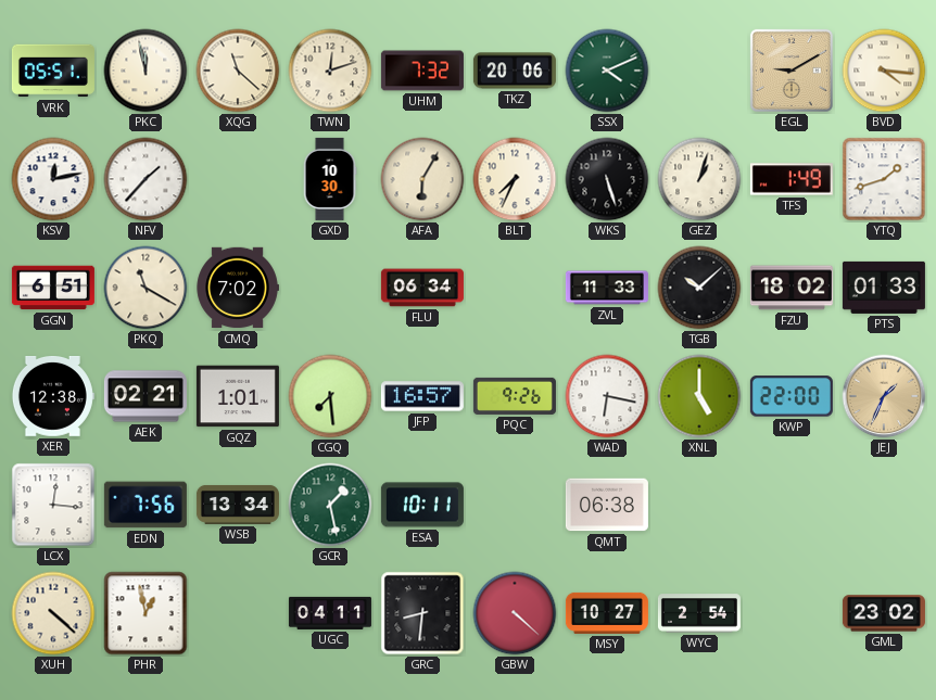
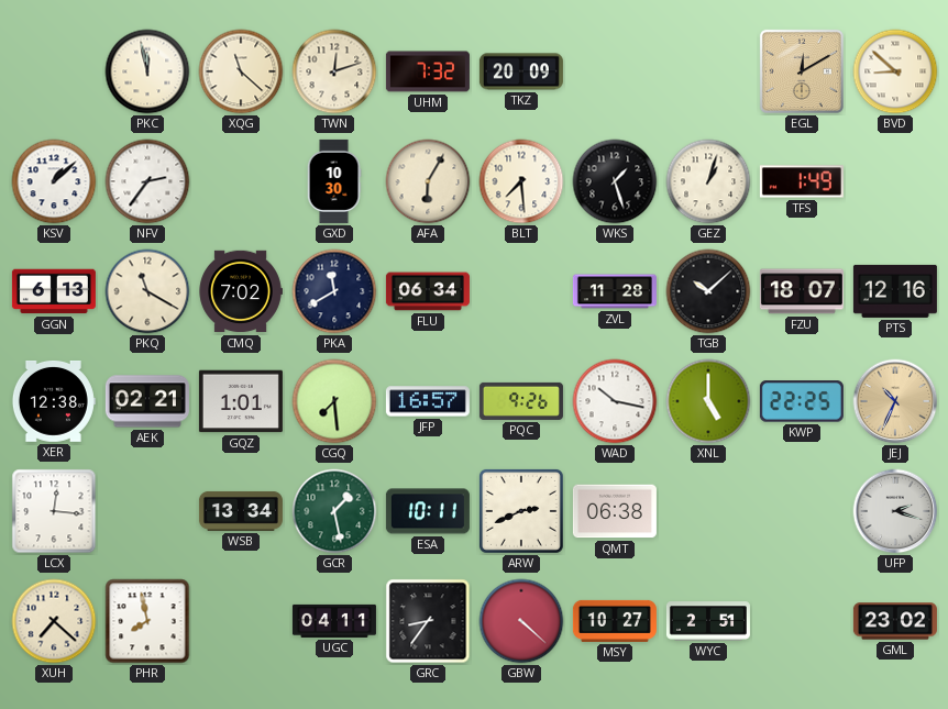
VRK: 05:51 -> none
TKZ: 20:06 -> 20:09
SSX: 4:11 -> none
EGL: 9:10 -> 12:10
BVD: 4:16 -> 8:52
KSV: 12:13 -> 1:08
NFV: 1:37 -> 2:36
BLT: 7:34 -> 7:29
WKS: 5:27 -> 1:27
YTQ: 1:42 -> none
GGN: 6:51 -> 6:13
PKA: none -> 11:40
ZVL: 11:33 -> 11:28
FZU: 18:02 -> 18:07
PTS: 01:33 -> 12:16
WAD: 6:17 -> 10:17
KWP: 22:00 -> 22:25
JEJ: 1:34 -> 10:34
EDN: 7:56 -> none
ARW: none -> 2:41
UFP: none -> 2:18
XUH: 4:22 -> 7:22
PHR: 12:58 -> 7:58
GRC: 8:31 -> 8:36
WYC: 2:54 -> 2:51
